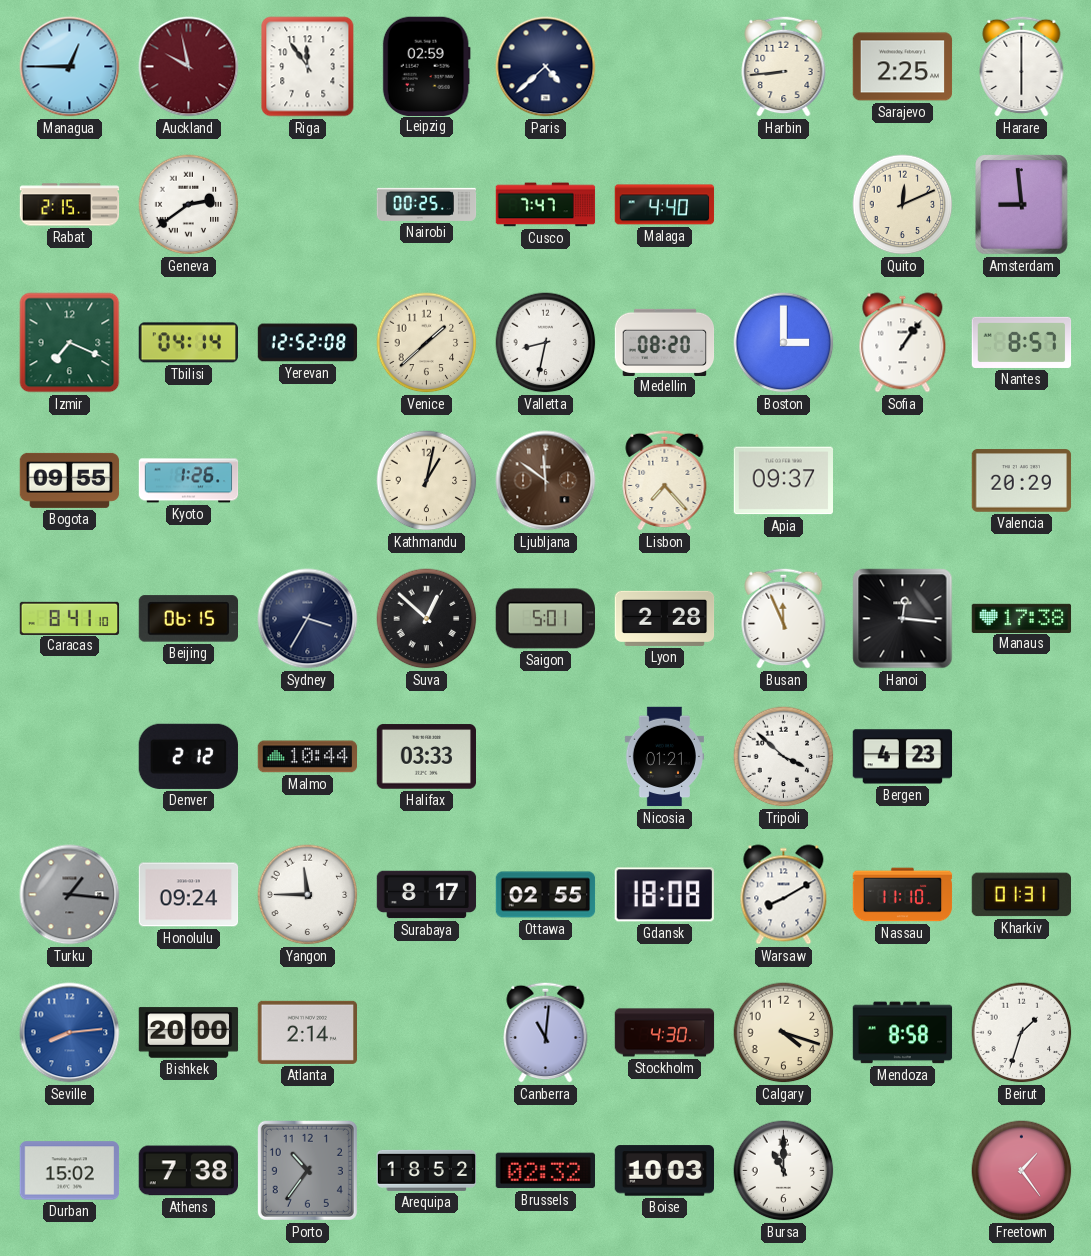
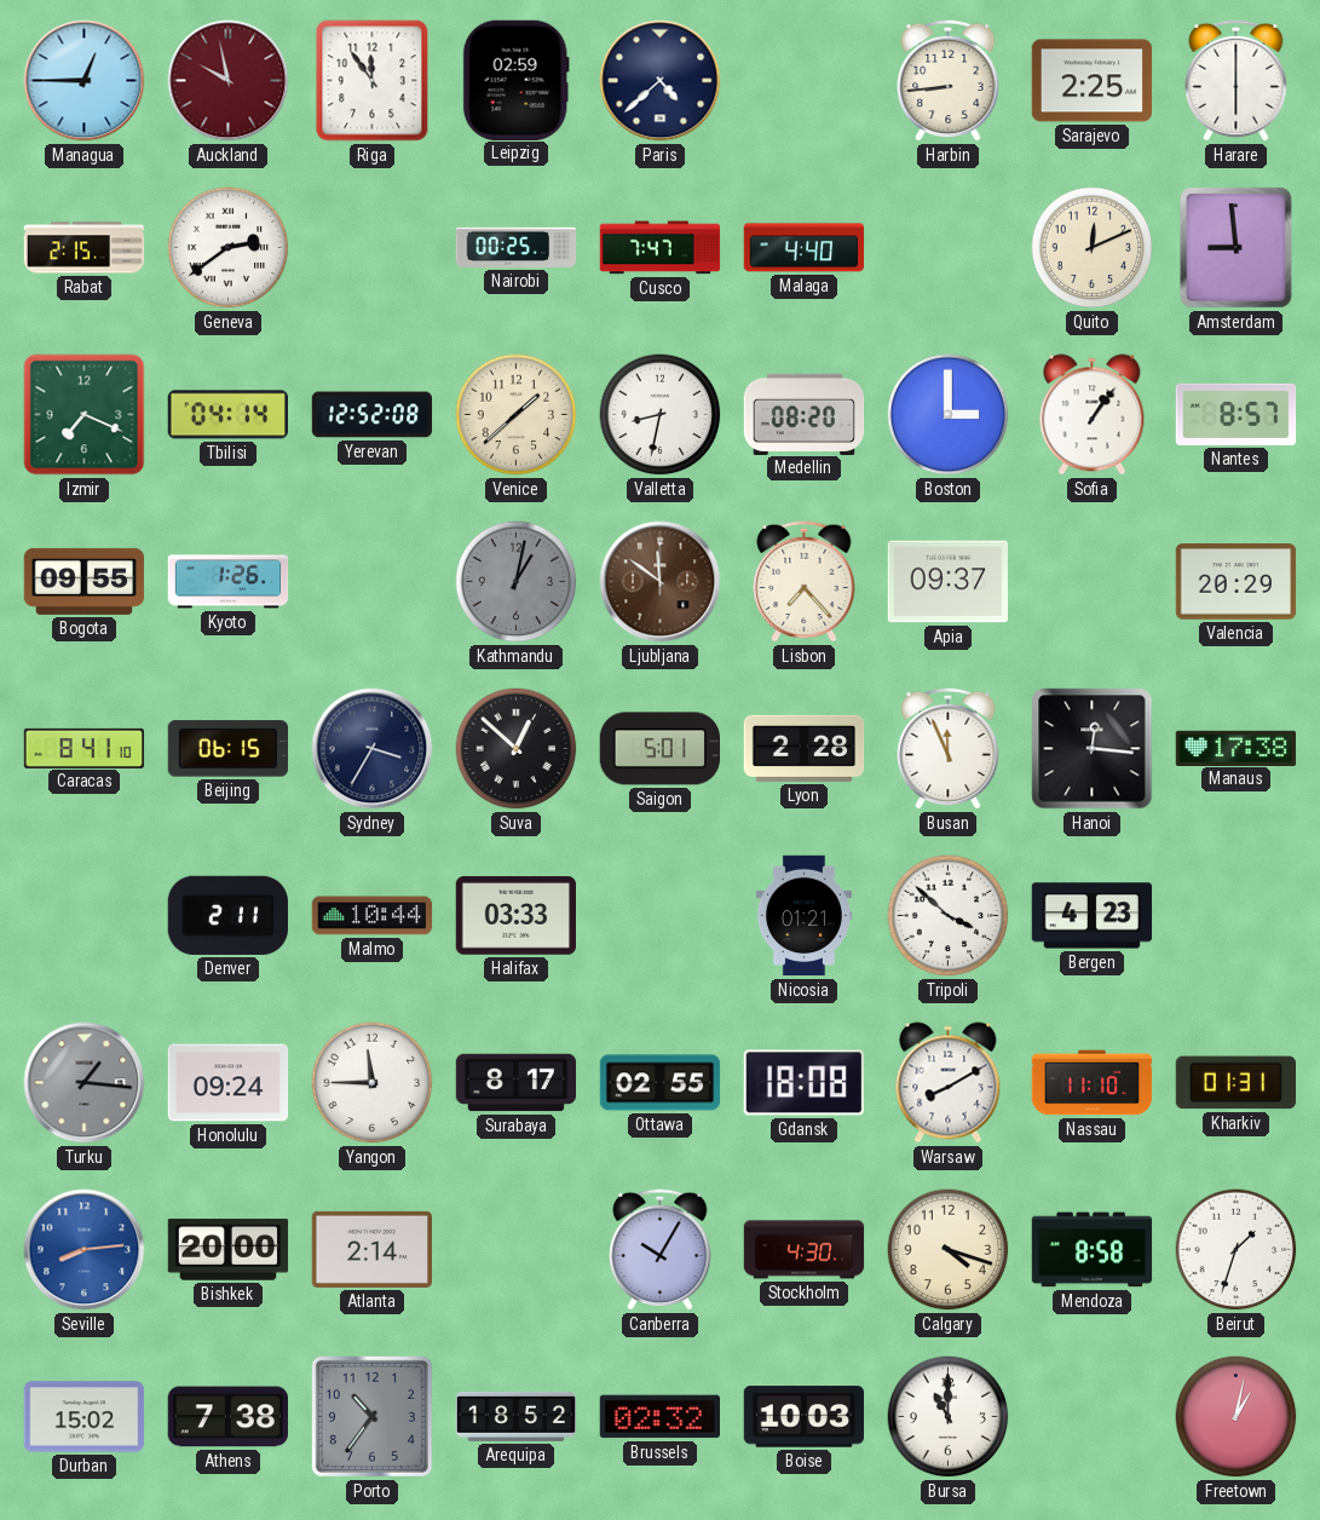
Kathmandu dial: cream -> grey
Denver: 2:12 -> 2:11
Canberra: 11:01 -> 10:05
Freetown: 1:24 -> 1:02
